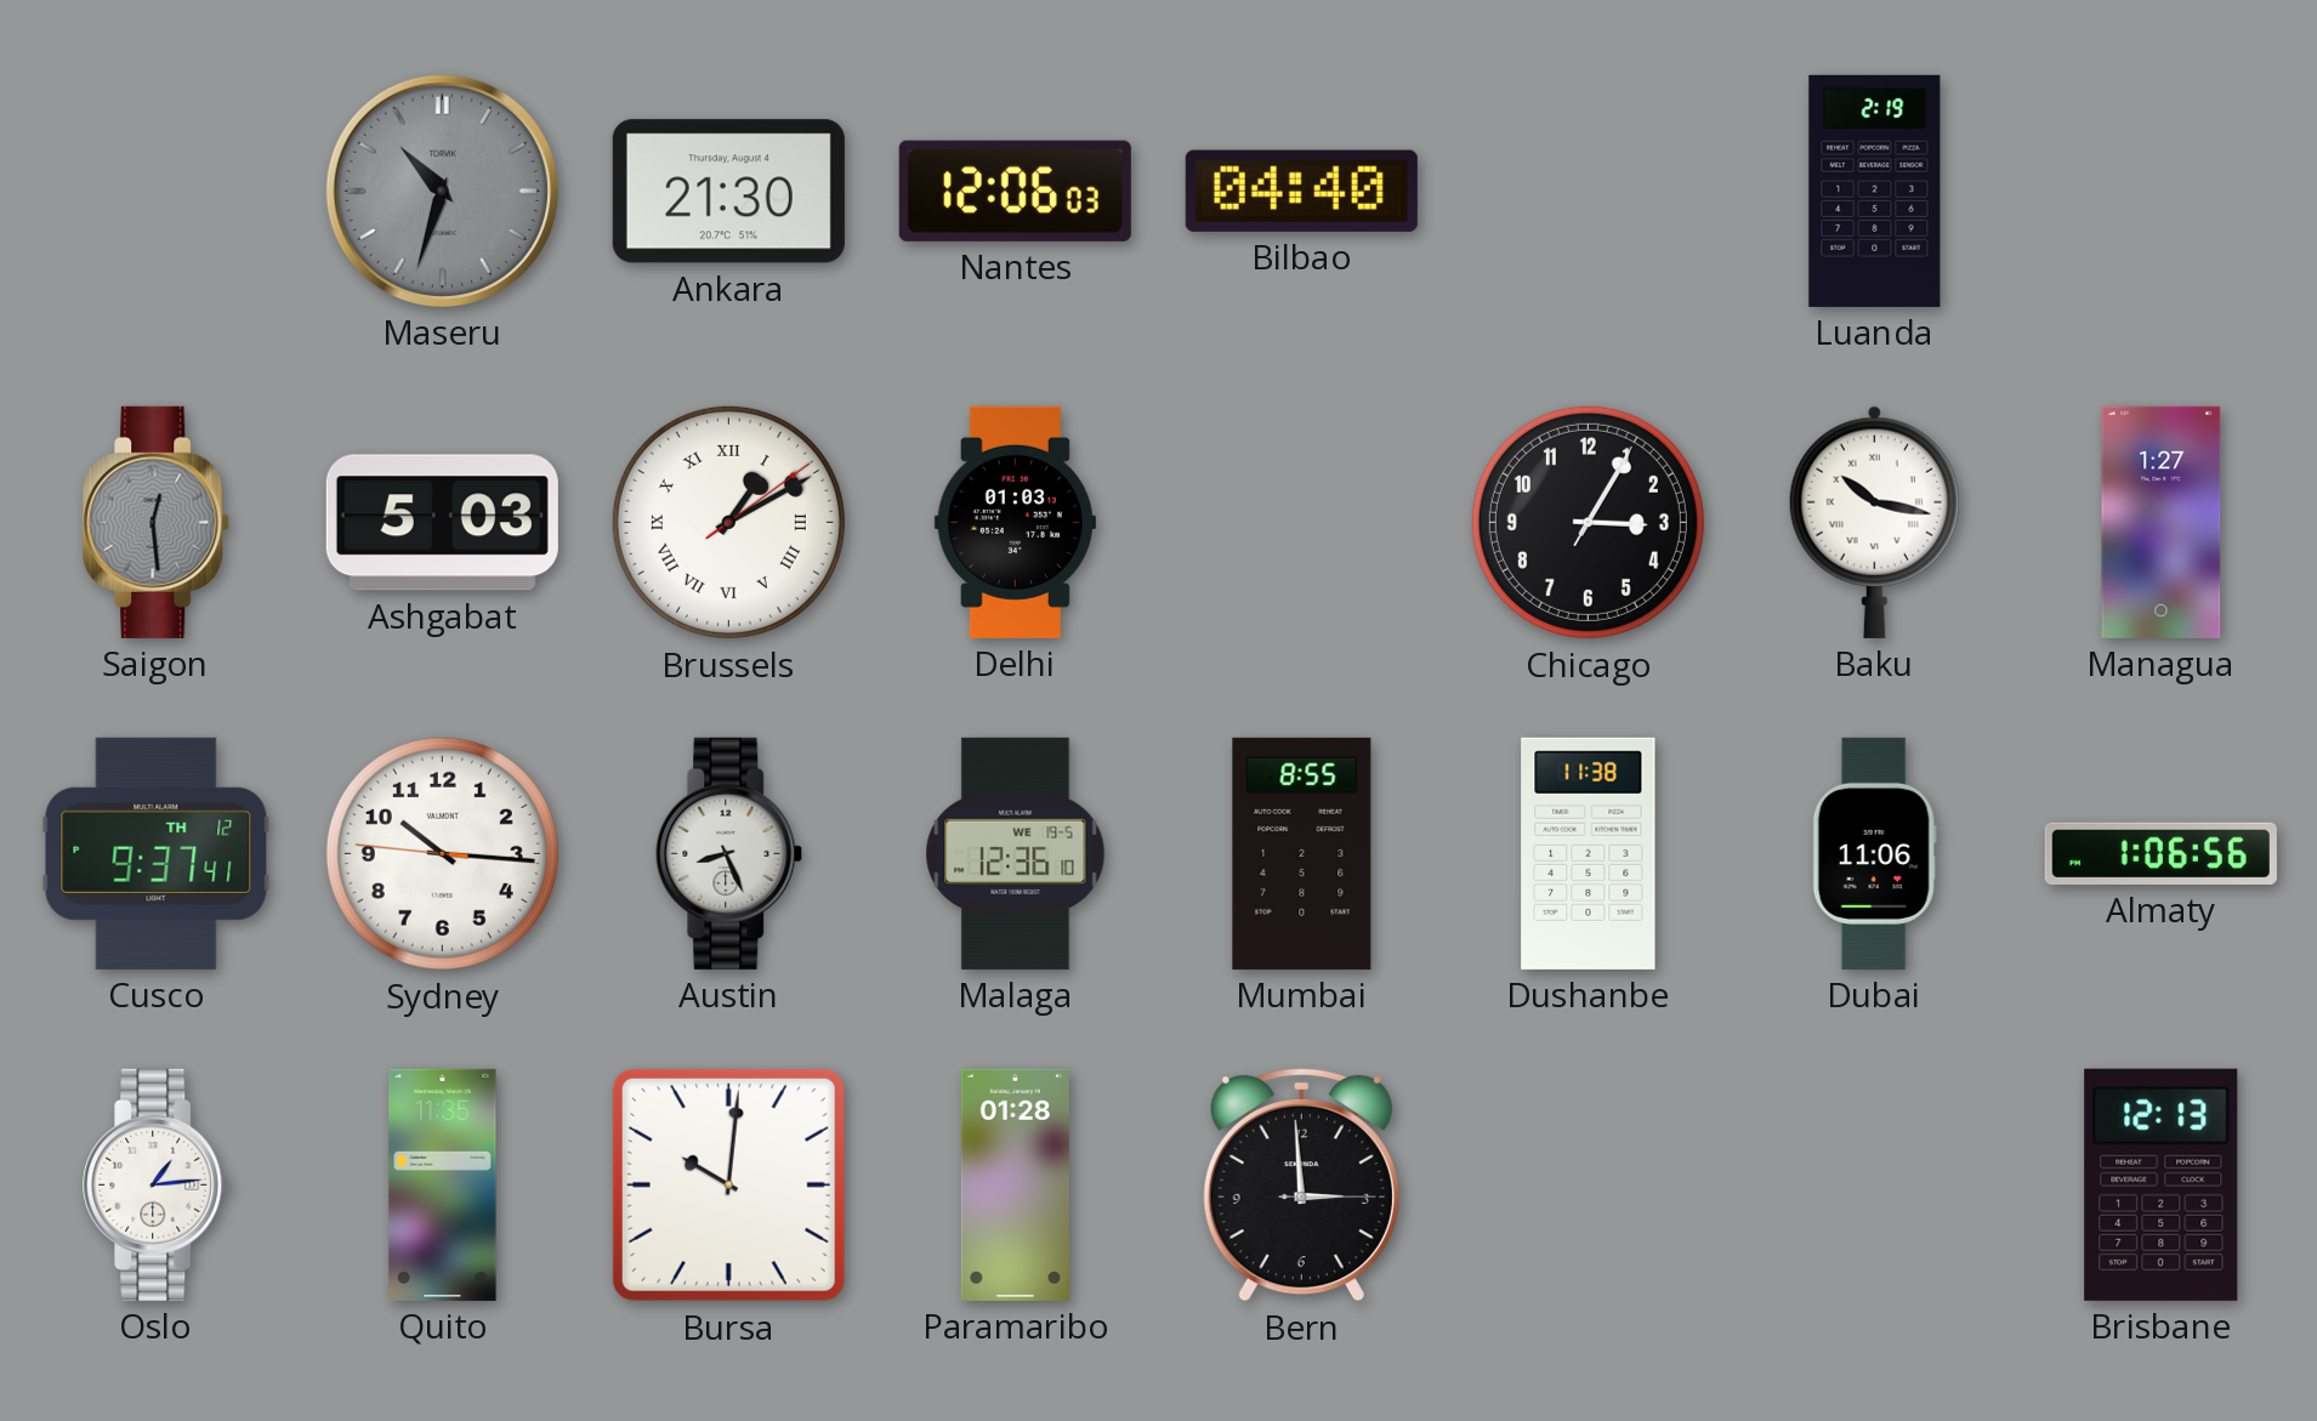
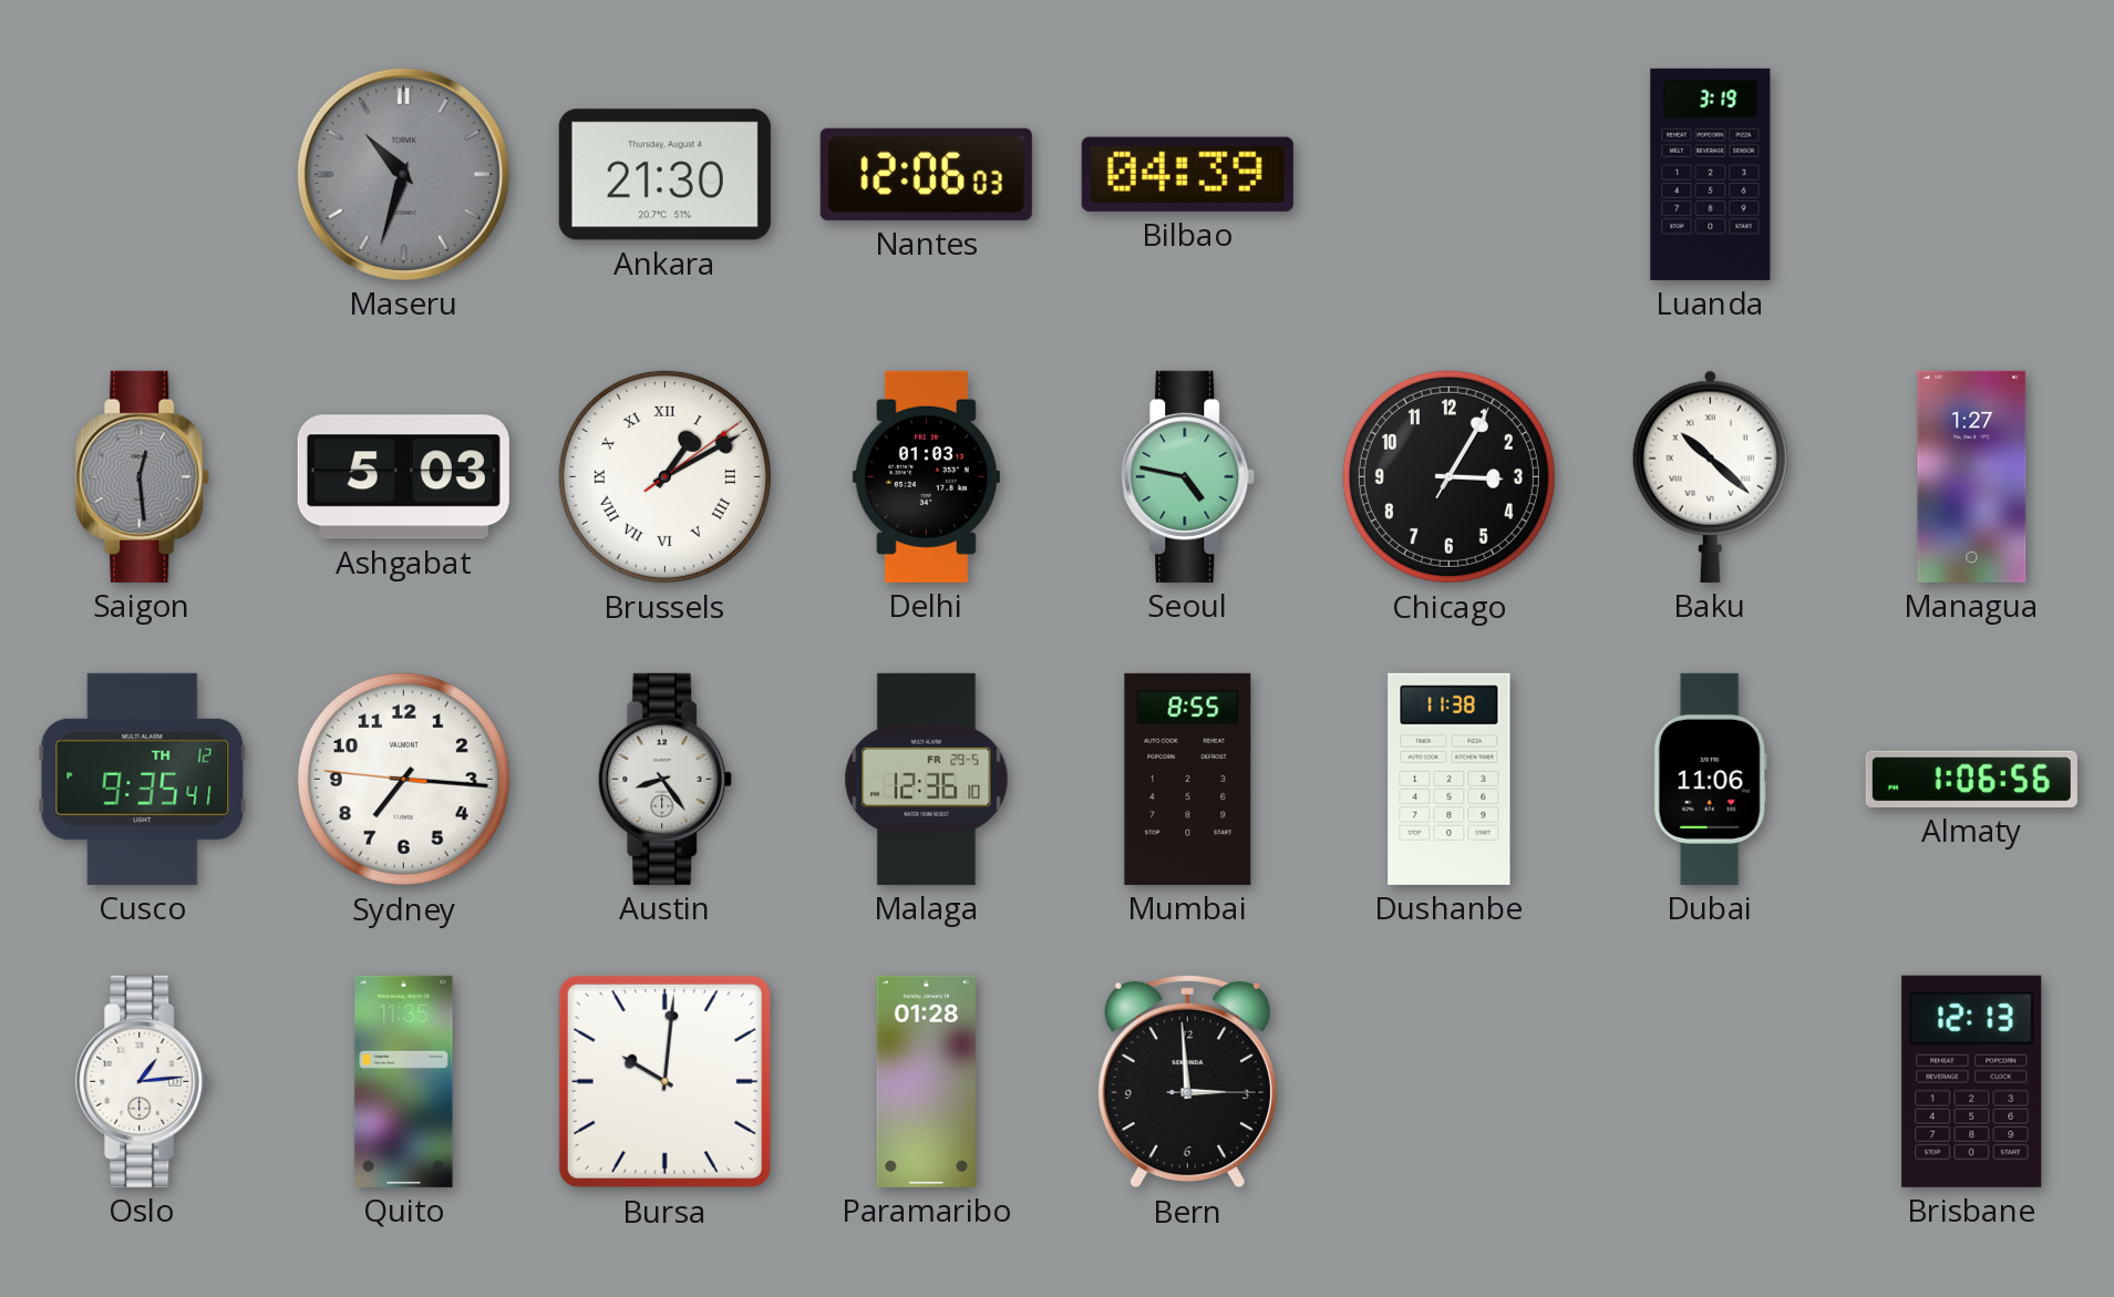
Bilbao: 04:40 -> 04:39
Luanda: 2:19 -> 3:19
Seoul: none -> 4:47
Baku: 10:17 -> 10:22
Cusco: 9:37 -> 9:35
Sydney: 10:15 -> 7:15
Austin: 8:26 -> 8:24
Malaga date: WE 19-5 -> FR 29-5
